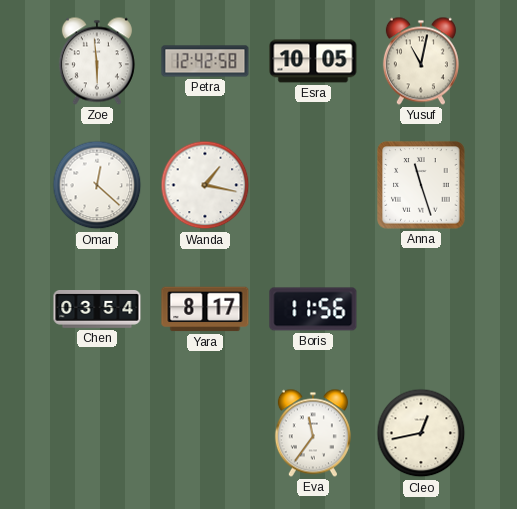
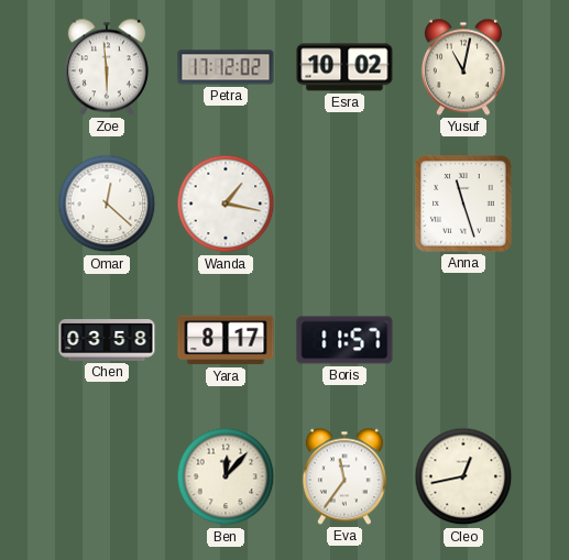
Petra: 12:42 -> 17:12
Esra: 10:05 -> 10:02
Chen: 03:54 -> 03:58
Boris: 11:56 -> 11:57
Ben: none -> 12:07
